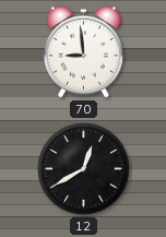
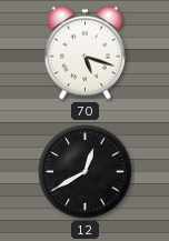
70: 8:59 -> 5:18
